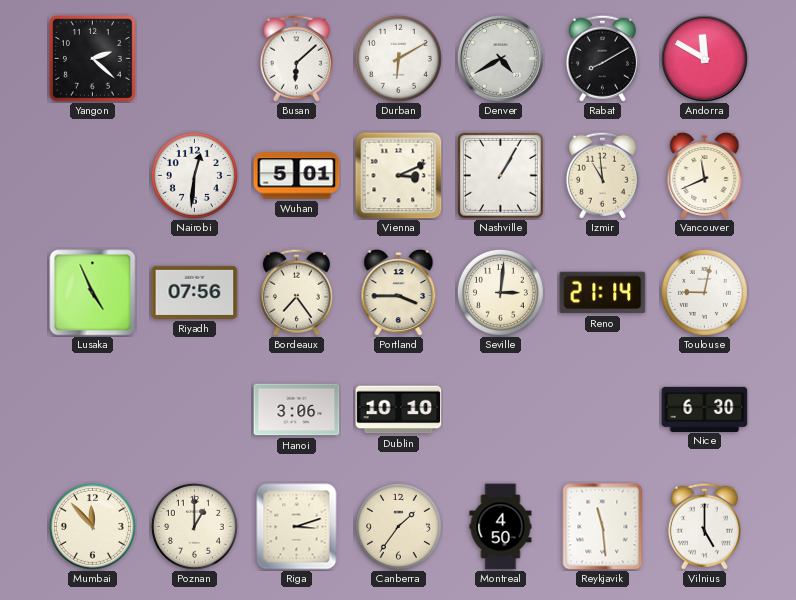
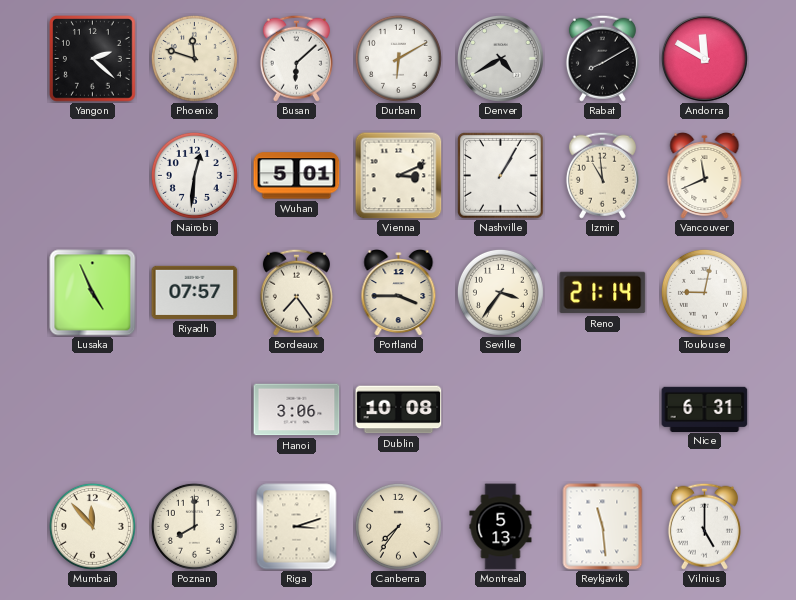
Phoenix: none -> 11:48
Riyadh: 07:56 -> 07:57
Seville: 3:01 -> 3:36
Dublin: 10:10 -> 10:08
Nice: 6:30 -> 6:31
Poznan: 1:00 -> 8:00
Canberra: 1:36 -> 7:36
Montreal: 4:50 -> 5:13
